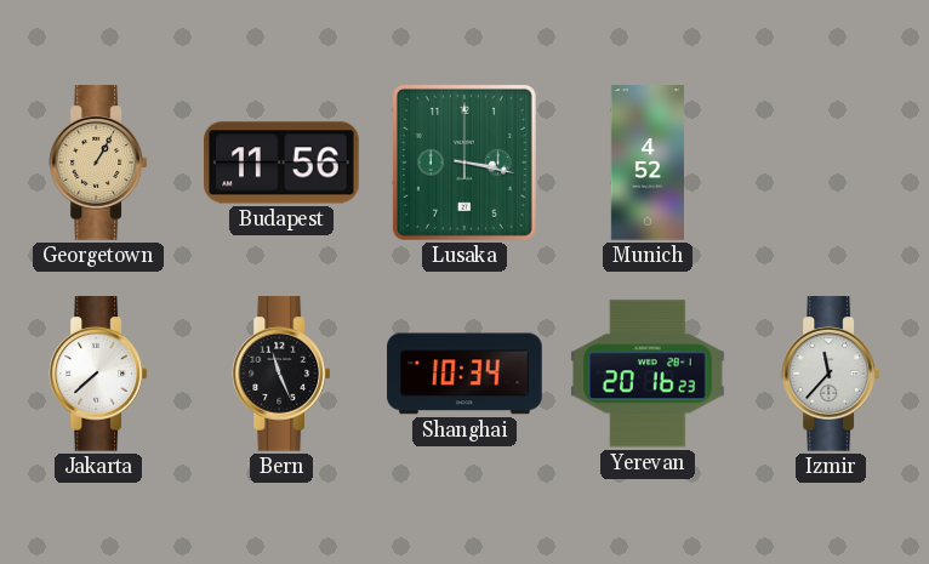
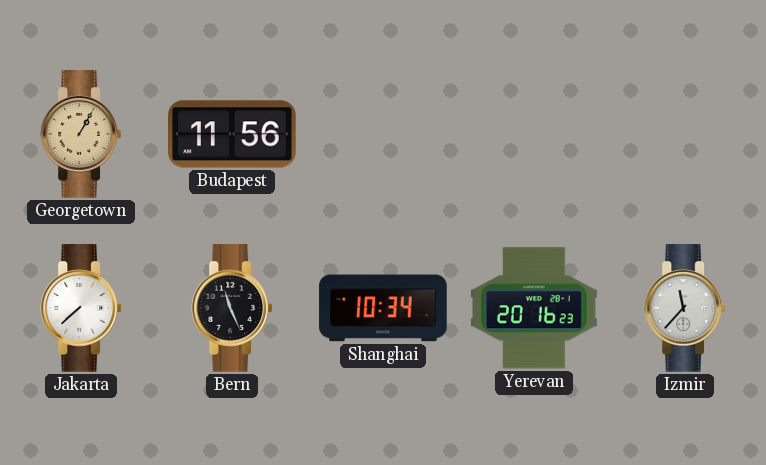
Lusaka: 3:17 -> none
Munich: 4:52 -> none
